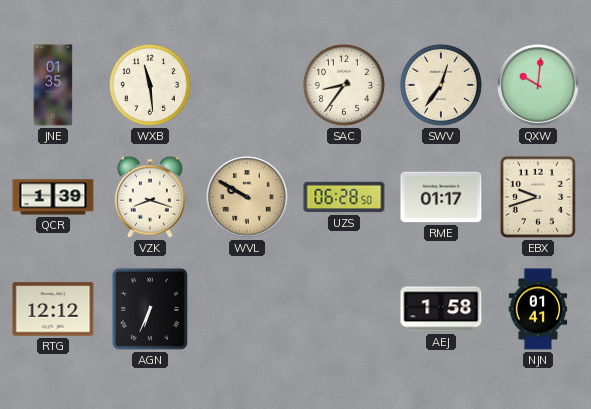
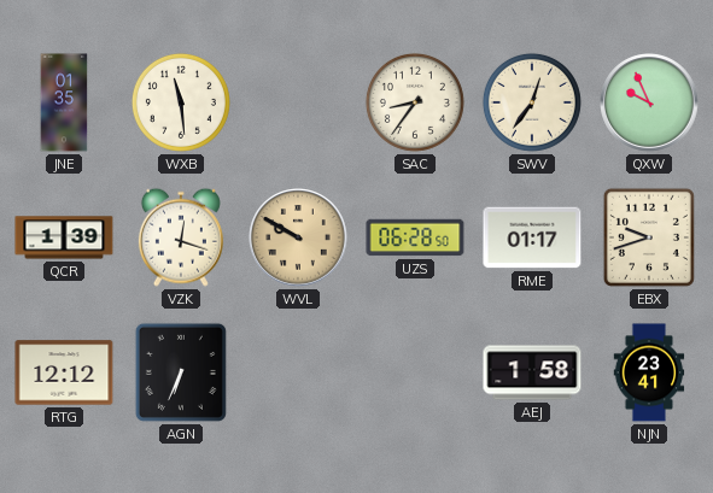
QXW: 10:01 -> 9:56
VZK: 8:18 -> 12:18
NJN: 01:41 -> 23:41
